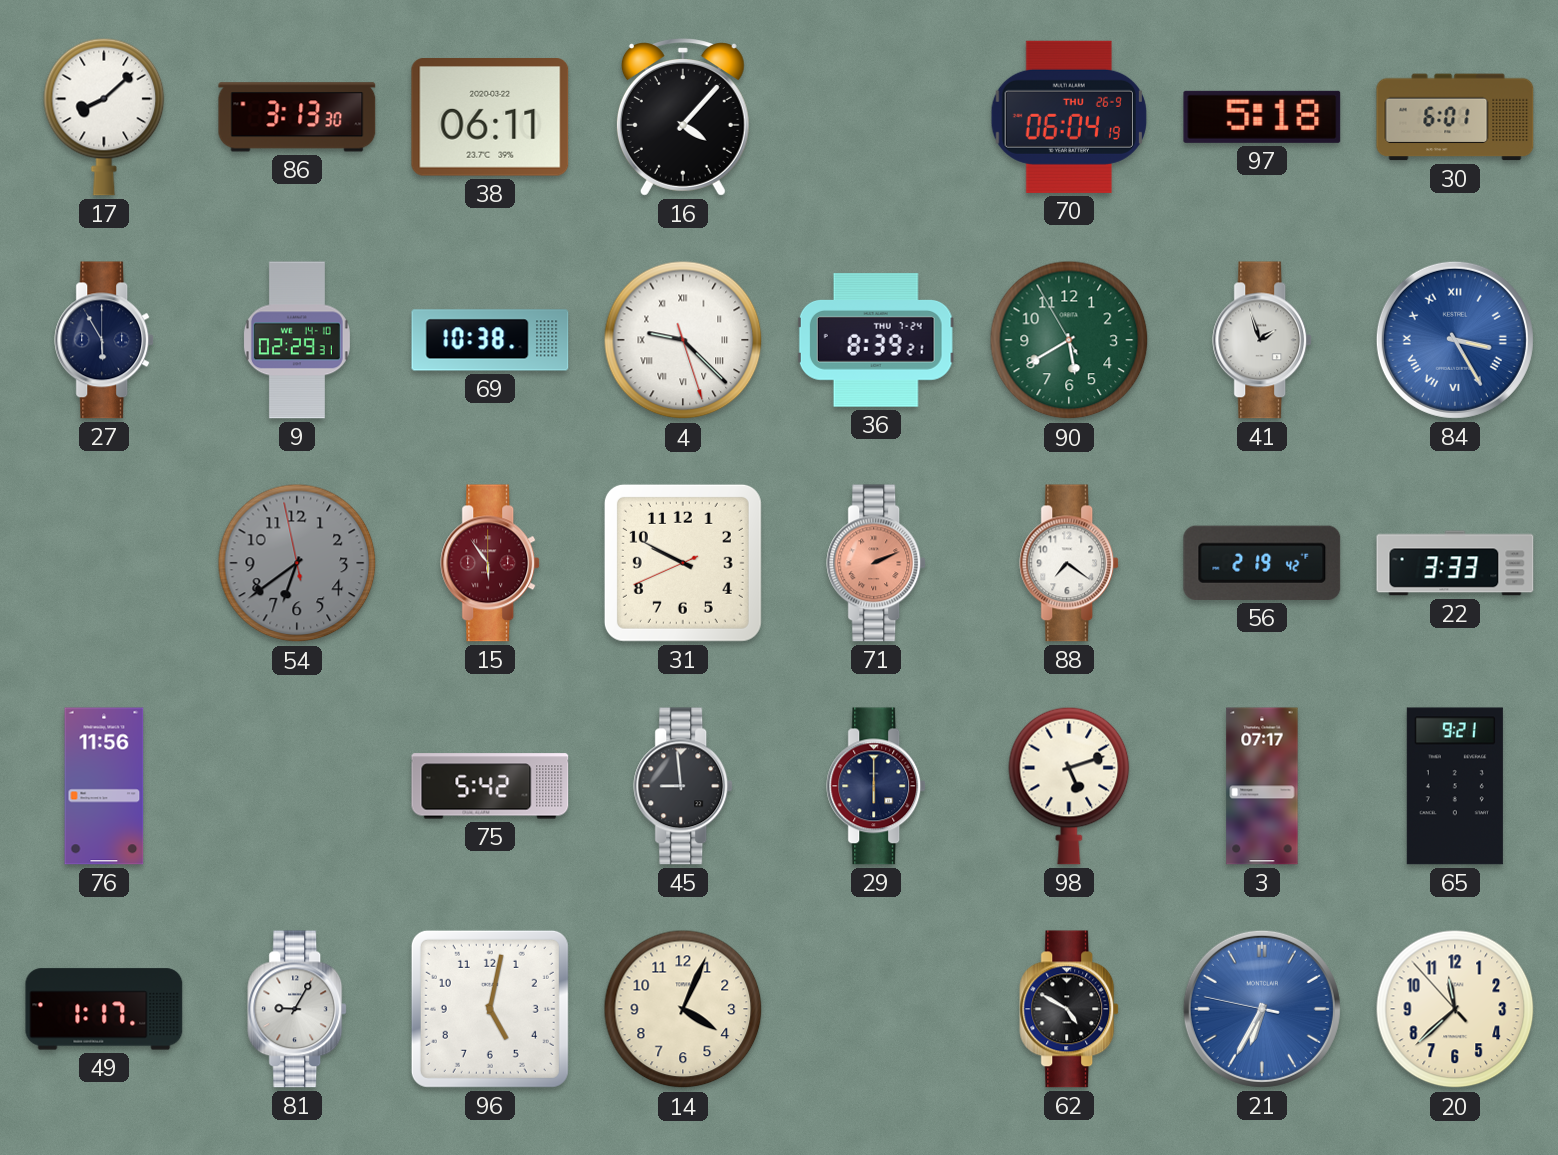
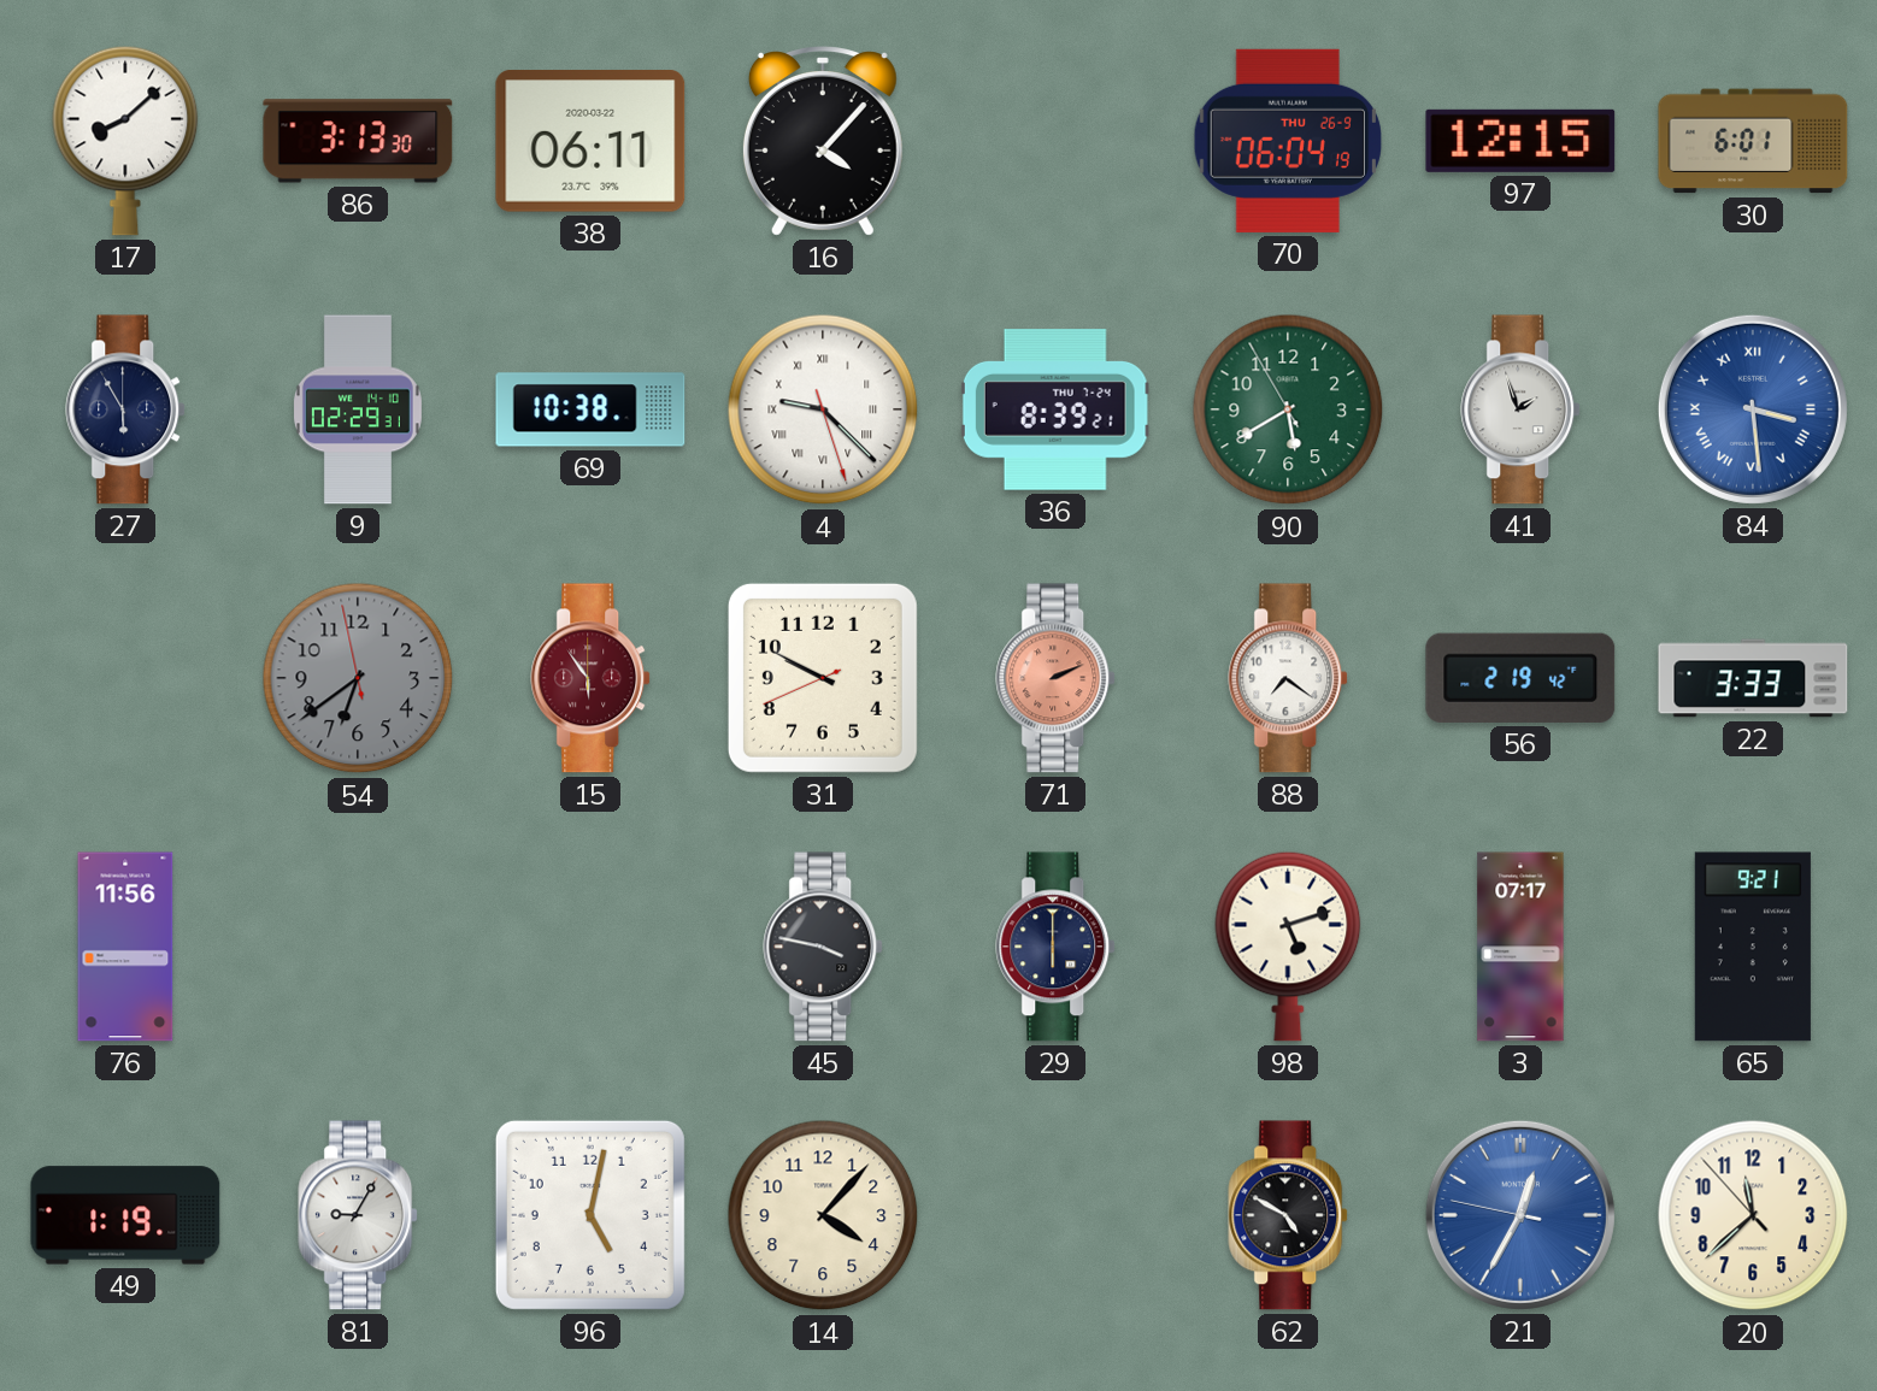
97: 5:18 -> 12:15
84: 3:25 -> 3:29
75: 5:42 -> none
45: 8:59 -> 3:47
49: 1:17 -> 1:19
14: 4:04 -> 4:07
21: 6:34 -> 12:34
